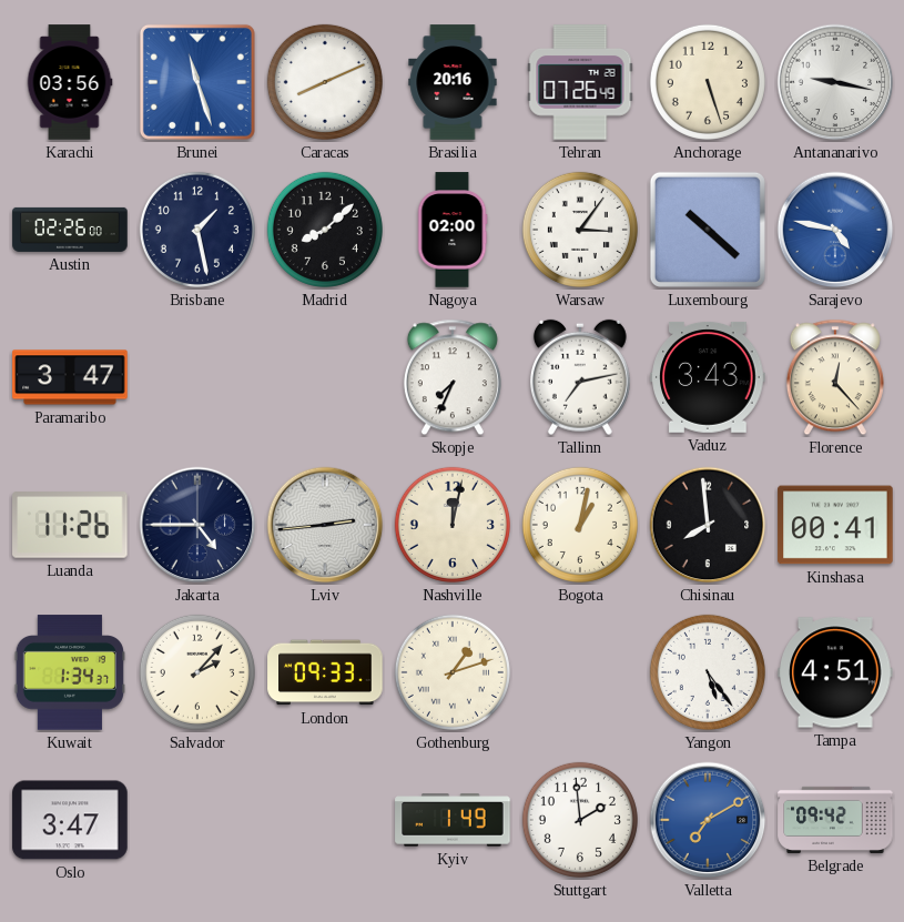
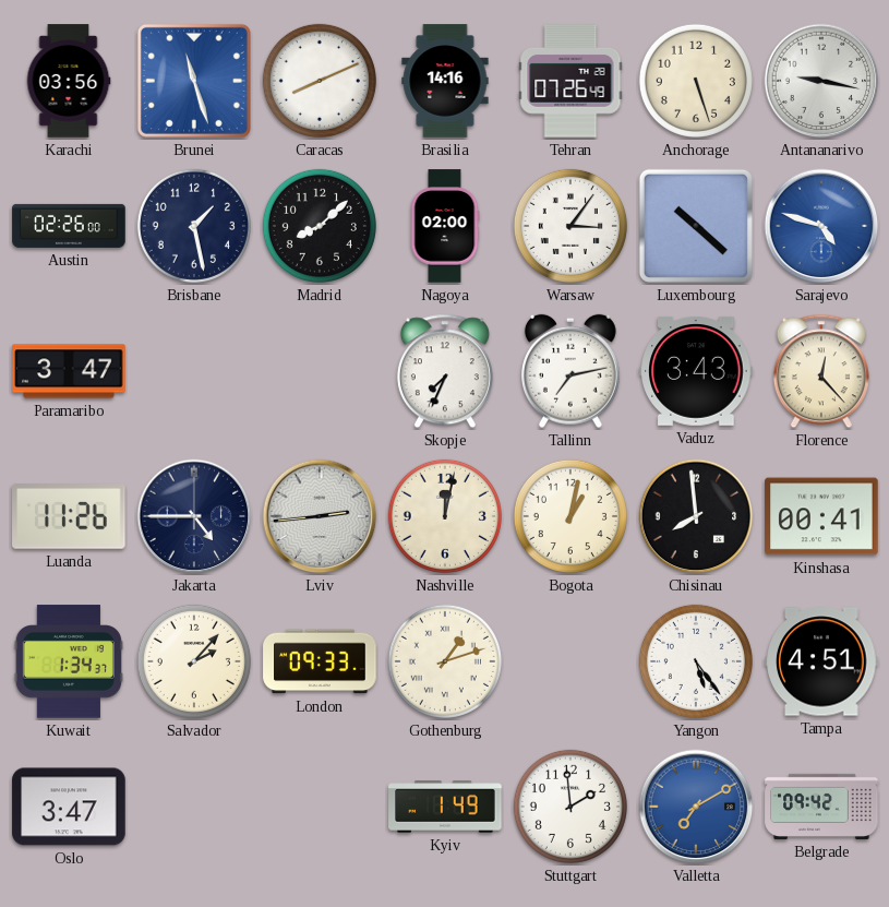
Brasilia: 20:16 -> 14:16
Sarajevo: 4:47 -> 4:48
